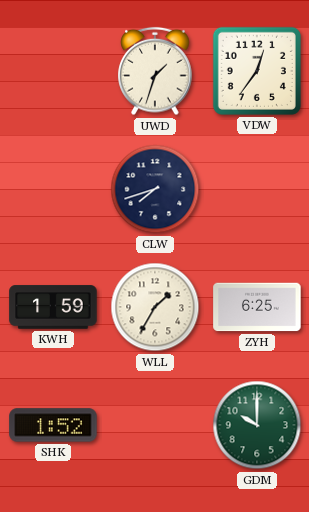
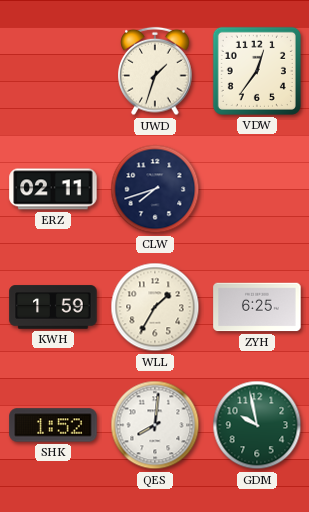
ERZ: none -> 02:11
QES: none -> 8:01
GDM: 10:00 -> 9:58
